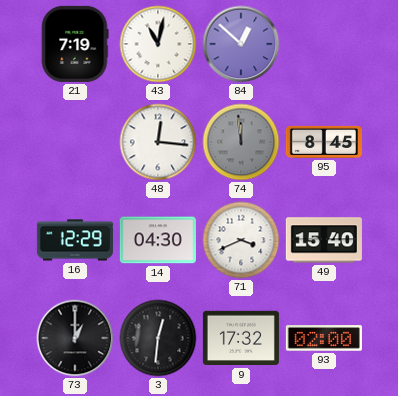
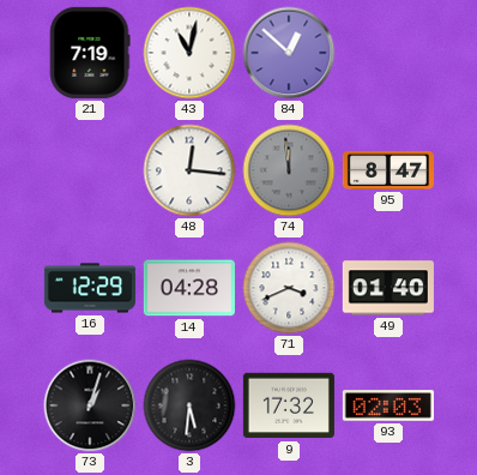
95: 8:45 -> 8:47
14: 04:30 -> 04:28
49: 15:40 -> 01:40
73: 1:00 -> 1:03
3: 12:31 -> 5:31
93: 02:00 -> 02:03
